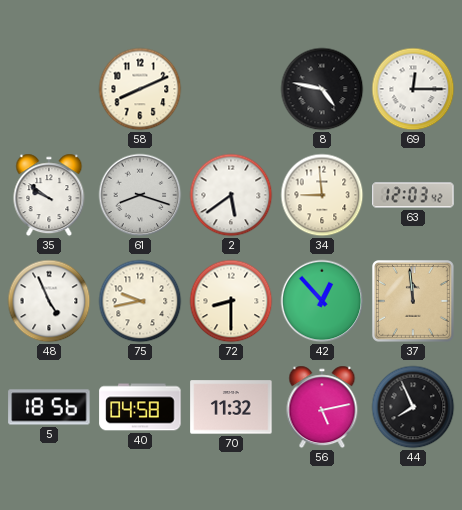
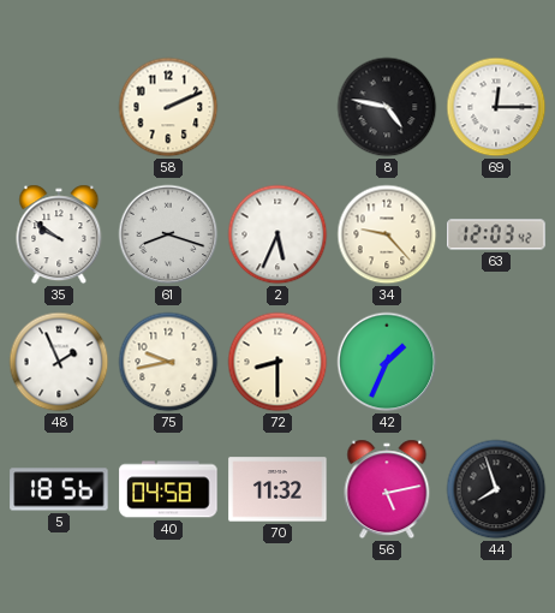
58: 8:11 -> 2:11
2: 5:39 -> 5:34
34: 8:59 -> 9:23
48: 4:56 -> 1:56
42: 12:53 -> 1:34
37: 11:59 -> none
44: 7:56 -> 7:57
